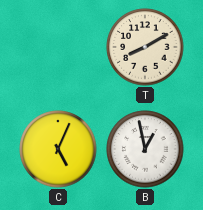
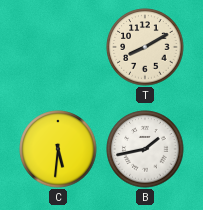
C: 5:04 -> 5:31
B: 12:58 -> 1:43
